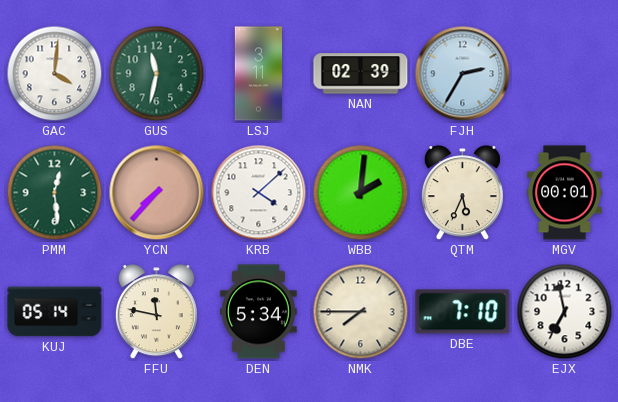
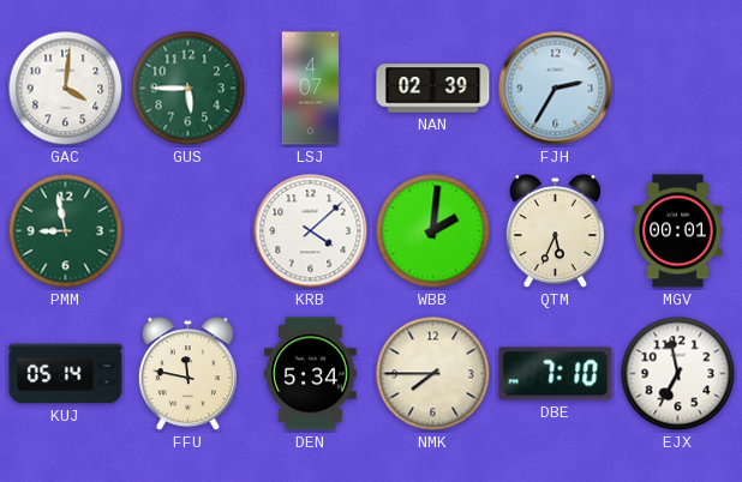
GUS: 11:32 -> 5:45
LSJ: 3:11 -> 4:07
PMM: 12:29 -> 8:58
YCN: 7:37 -> none
